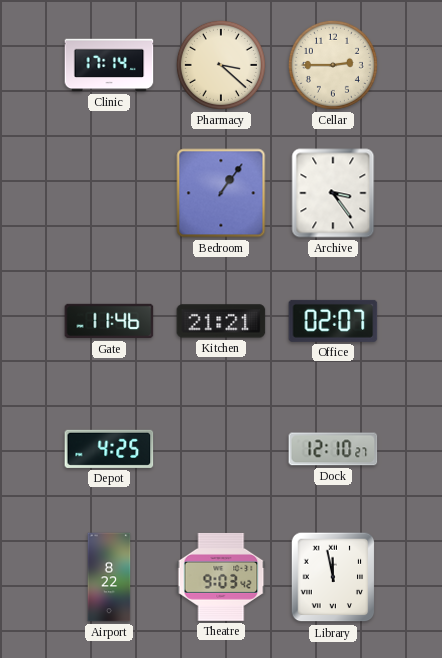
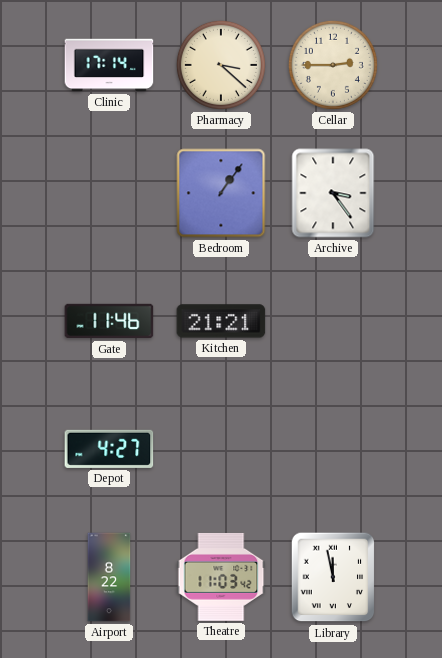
Office: 02:07 -> none
Depot: 4:25 -> 4:27
Dock: 12:10 -> none
Theatre: 9:03 -> 11:03
